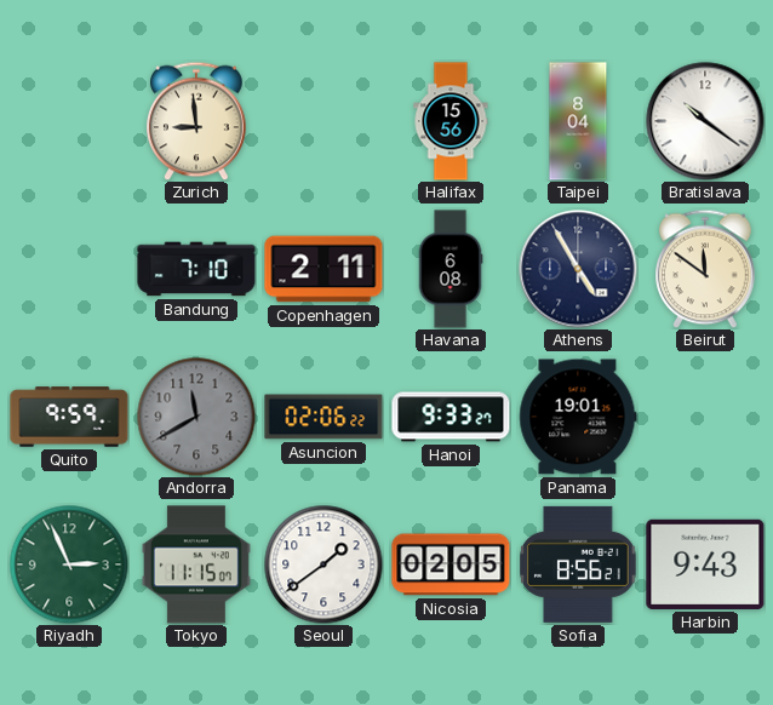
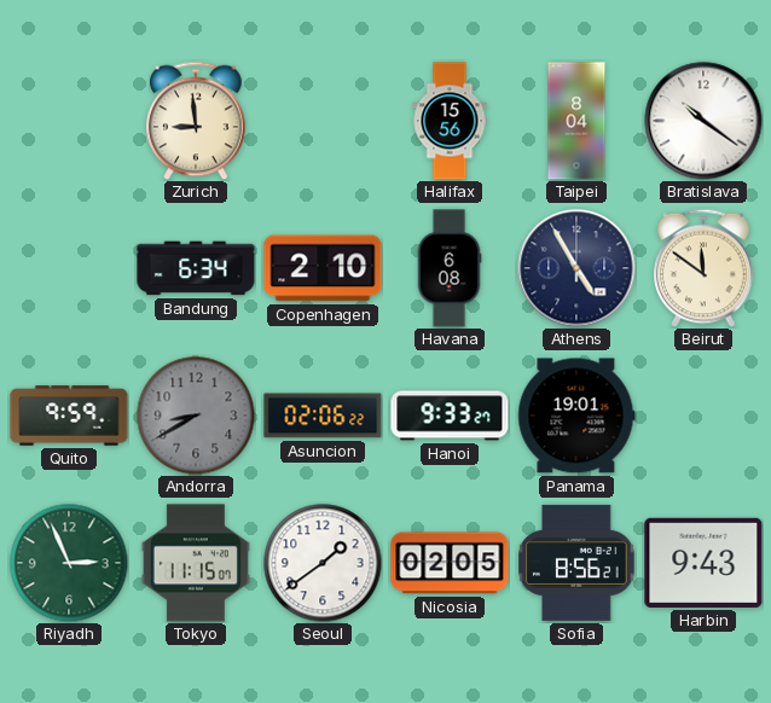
Bandung: 7:10 -> 6:34
Copenhagen: 2:11 -> 2:10
Andorra: 11:40 -> 8:40
